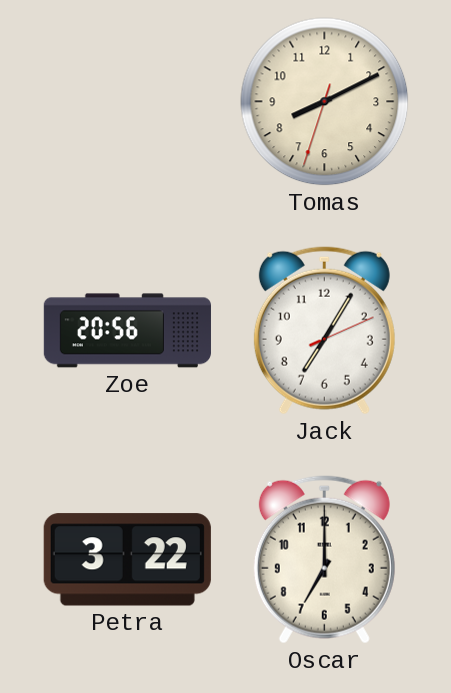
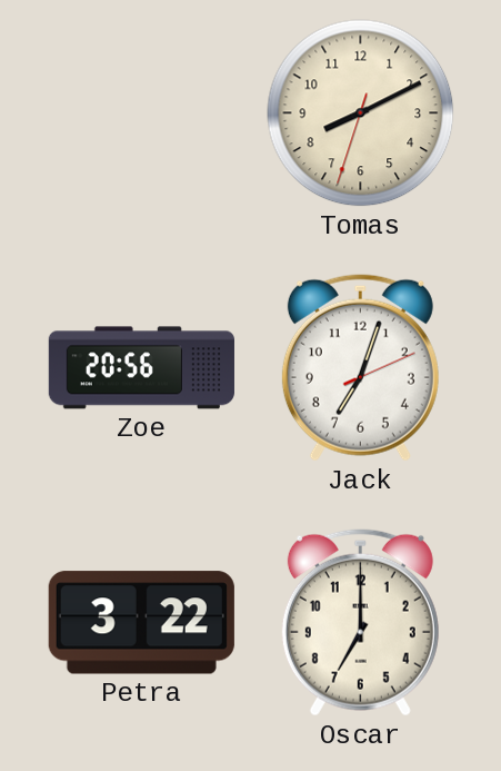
Jack: 7:05 -> 7:03
